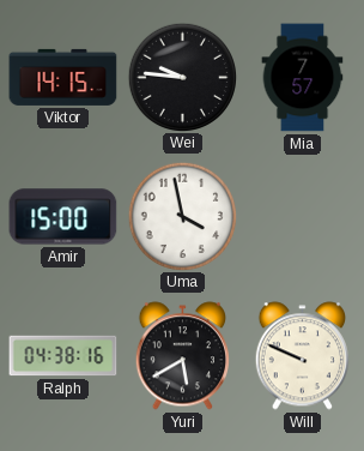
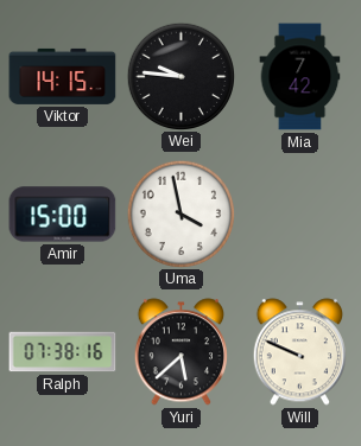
Mia: 7:57 -> 7:42
Ralph: 04:38 -> 07:38
Yuri: 5:40 -> 5:38
